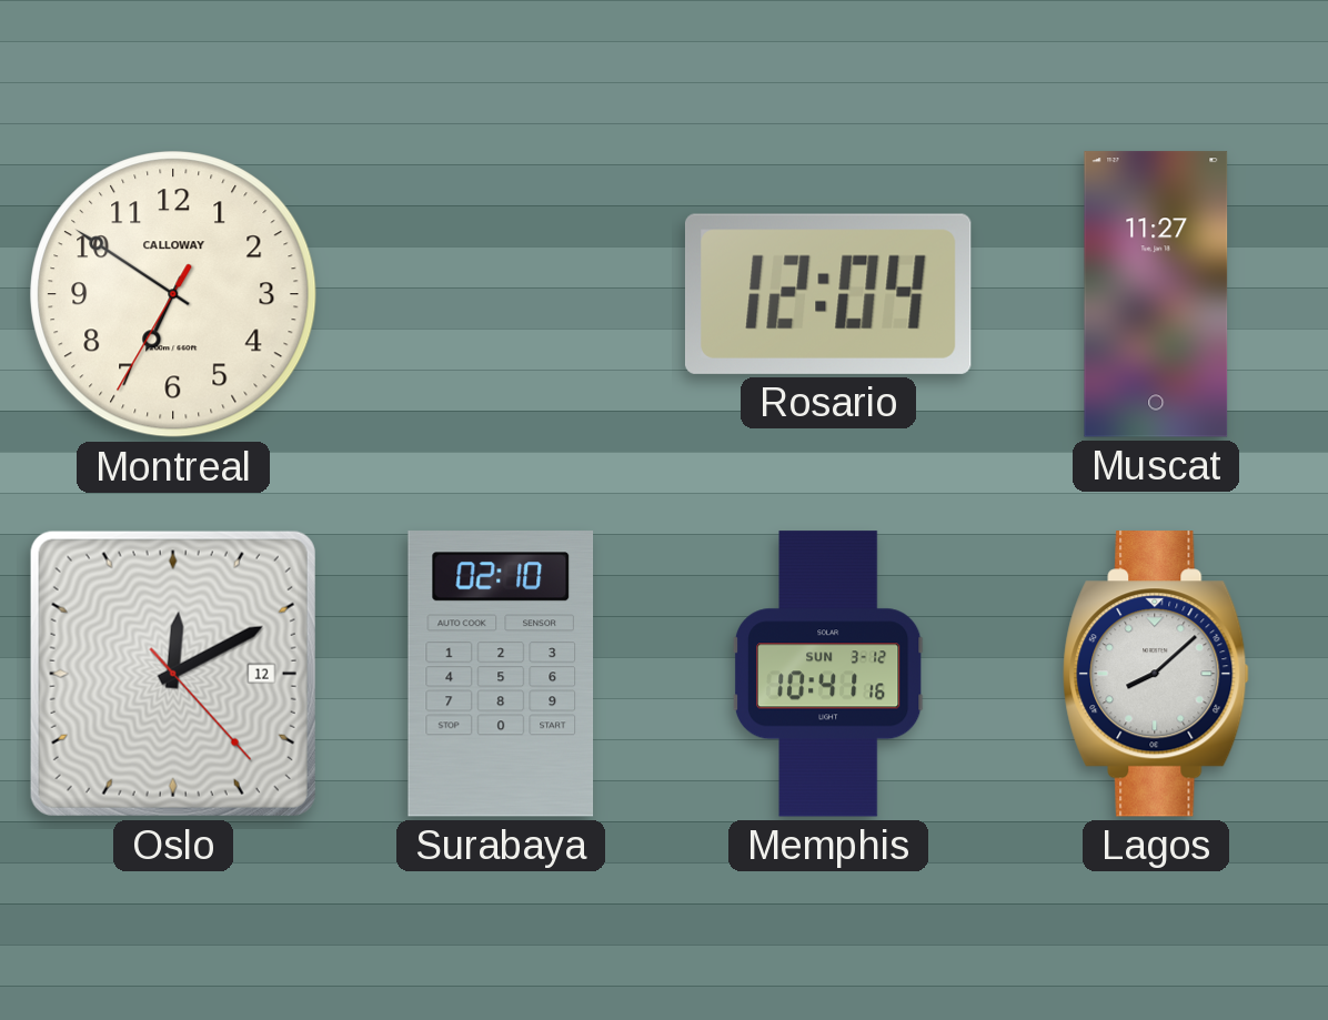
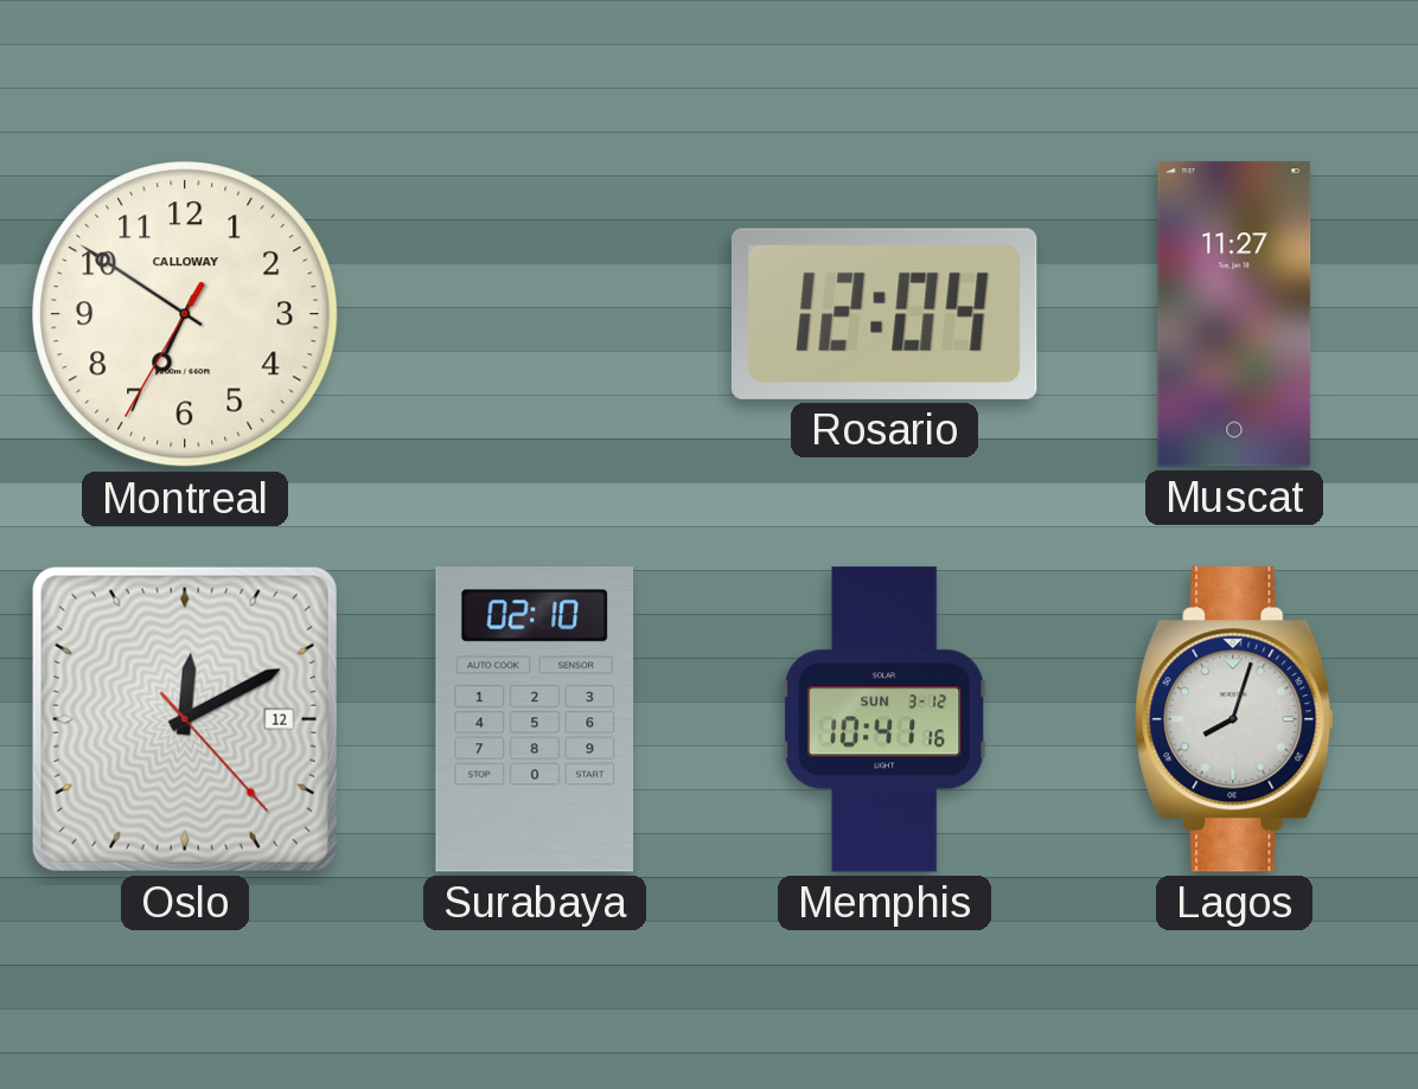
Lagos: 8:08 -> 8:03
